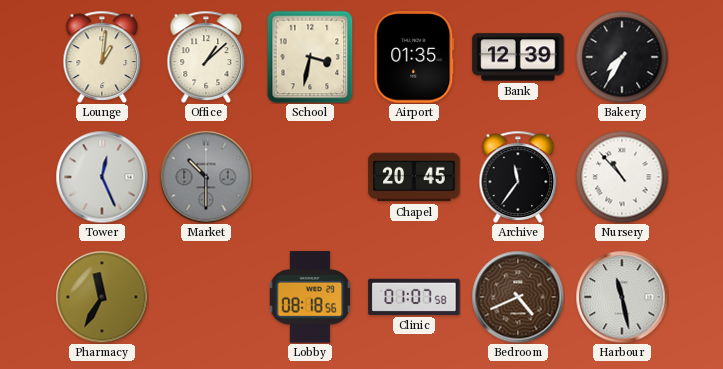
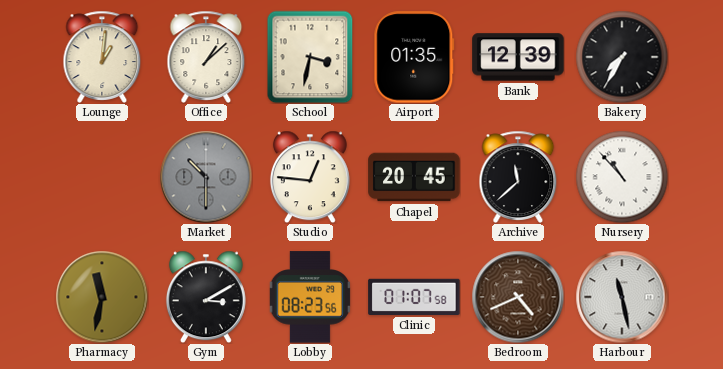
Tower: 12:26 -> none
Studio: none -> 12:46
Archive: 11:36 -> 11:38
Pharmacy: 11:35 -> 11:32
Gym: none -> 3:10
Lobby: 08:18 -> 08:23
